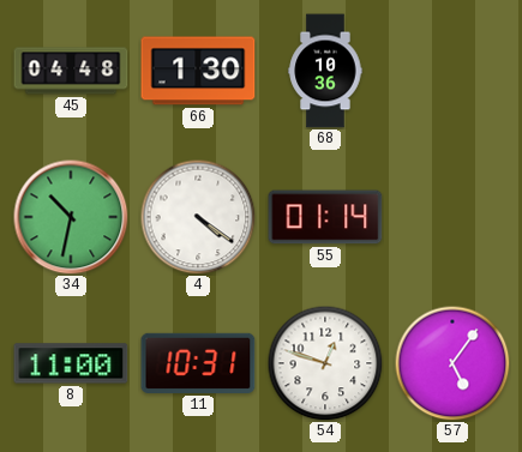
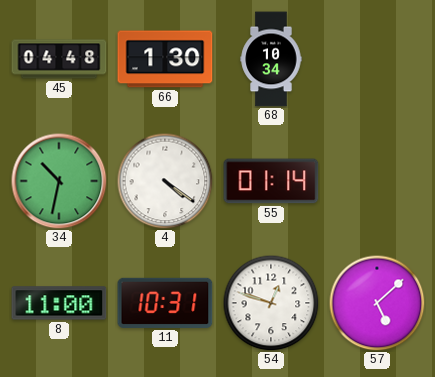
68: 10:36 -> 10:34
57: 5:06 -> 5:08
